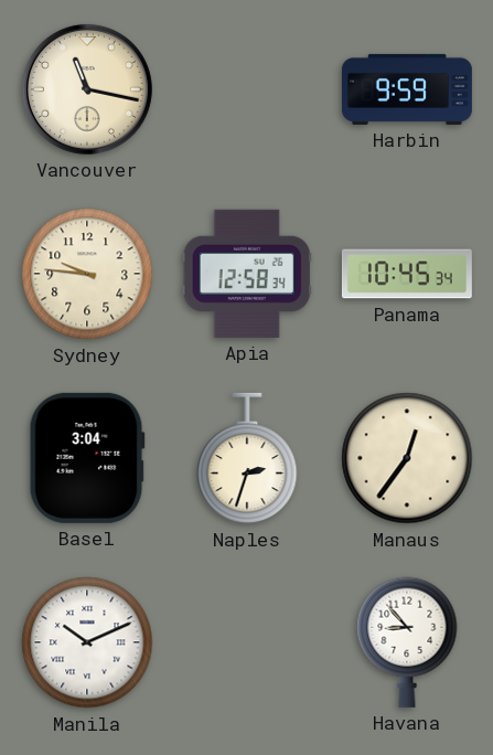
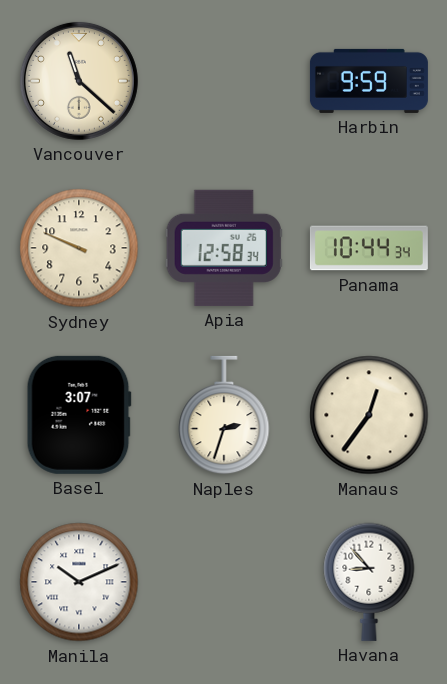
Vancouver: 11:17 -> 11:22
Sydney: 9:46 -> 9:49
Panama: 10:45 -> 10:44
Basel: 3:04 -> 3:07
